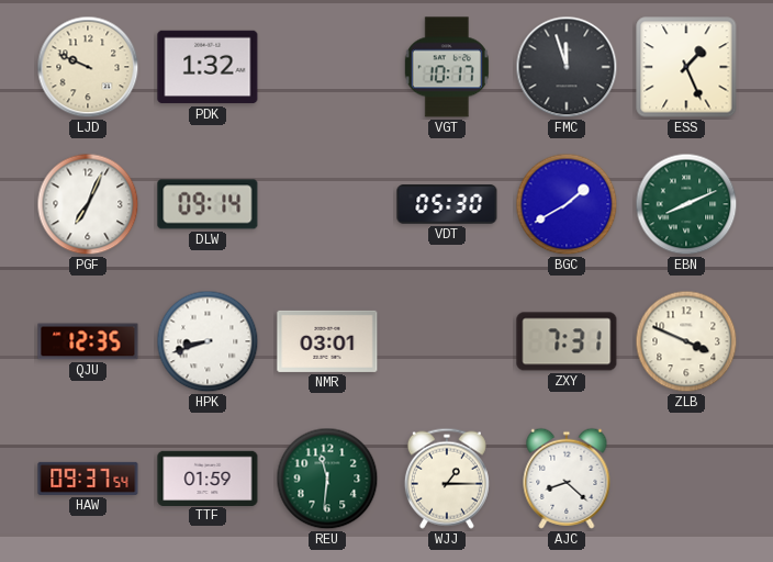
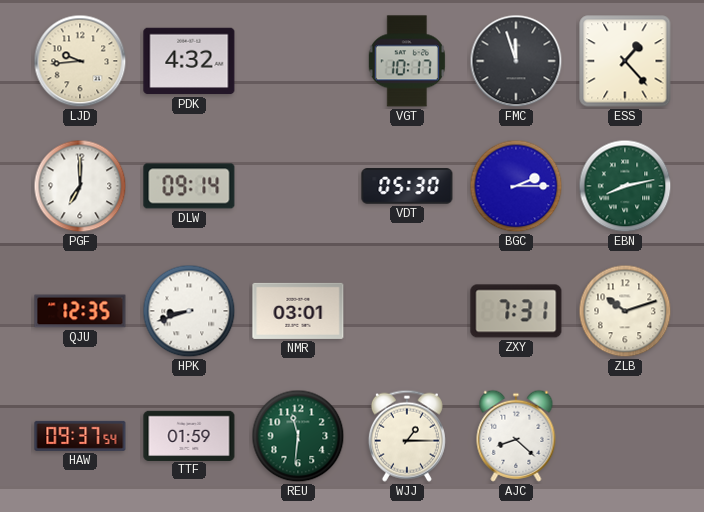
LJD: 9:49 -> 9:44
PDK: 1:32 -> 4:32
ESS: 1:26 -> 1:23
PGF: 7:04 -> 7:00
BGC: 1:40 -> 2:15
EBN: 8:11 -> 8:13
ZLB: 3:49 -> 10:12
